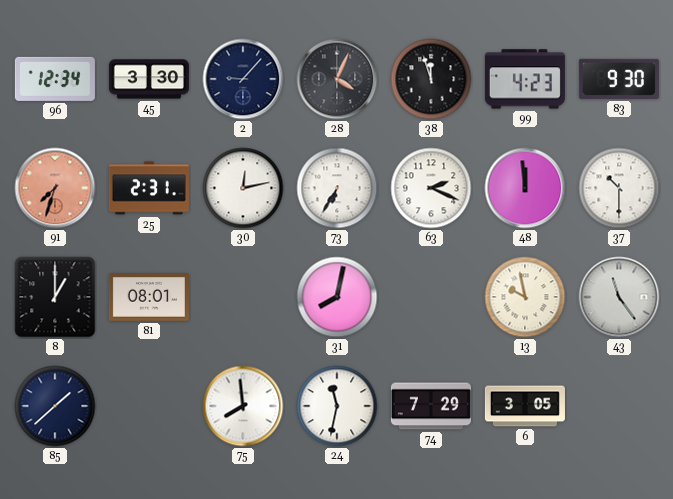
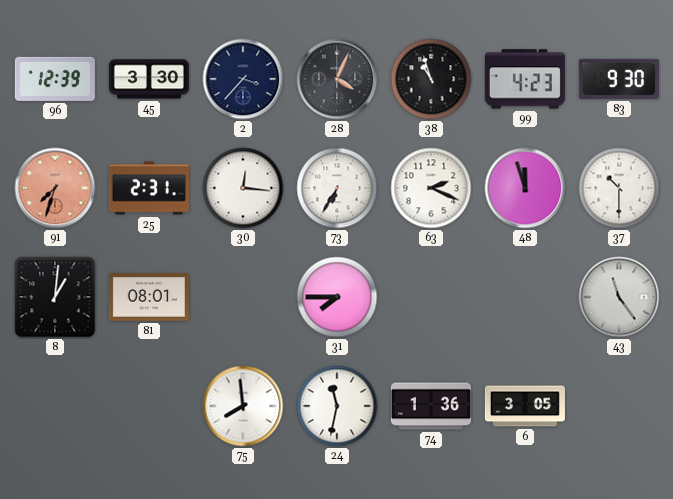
96: 12:34 -> 12:39
2: 9:07 -> 3:37
38: 11:57 -> 10:57
30: 12:13 -> 12:16
48: 11:59 -> 11:57
8: 1:00 -> 1:01
31: 8:02 -> 7:45
13: 9:58 -> none
85: 1:38 -> none
74: 7:29 -> 1:36
